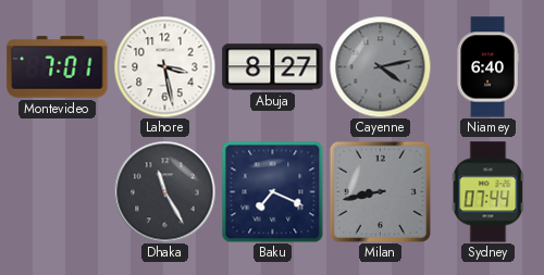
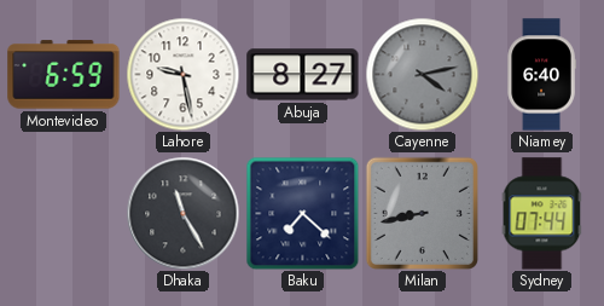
Montevideo: 7:01 -> 6:59
Lahore: 3:28 -> 9:28
Baku: 7:19 -> 7:22
